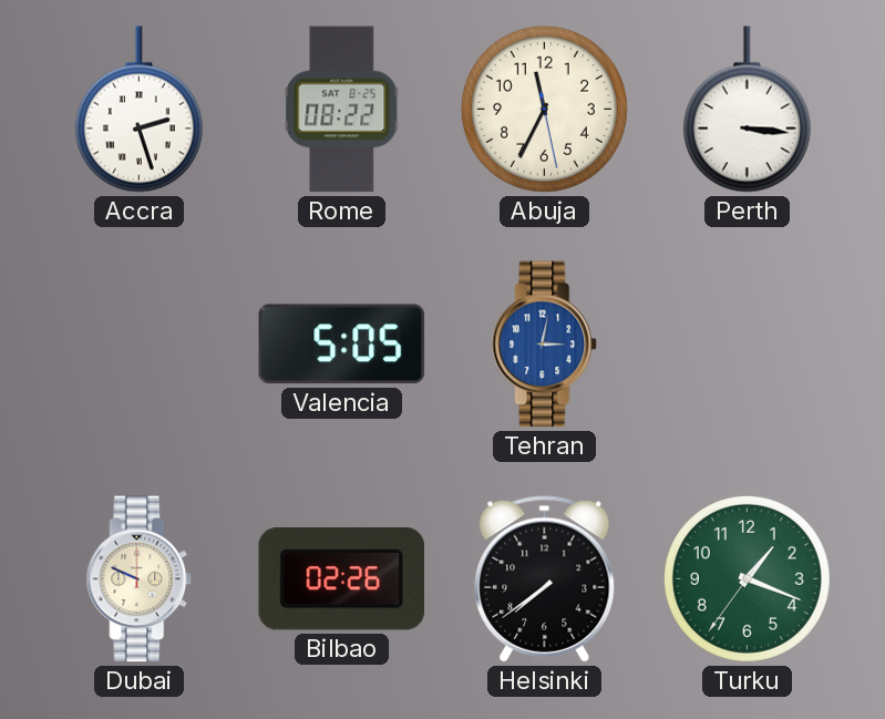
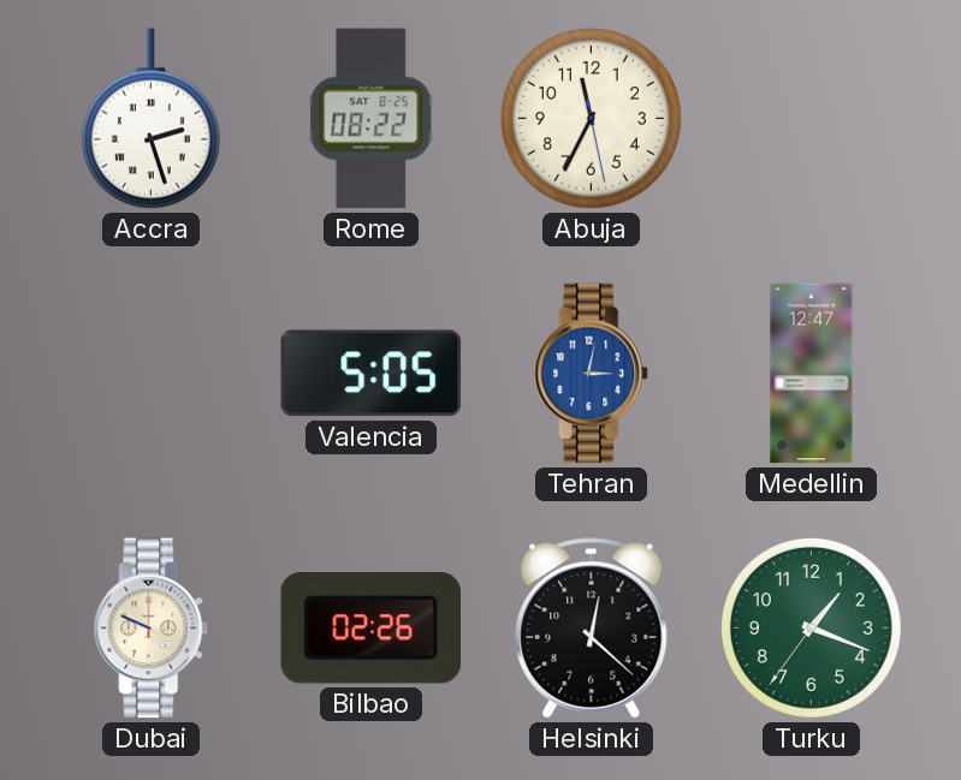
Perth: 3:16 -> none
Medellin: none -> 12:47
Helsinki: 7:39 -> 12:22
